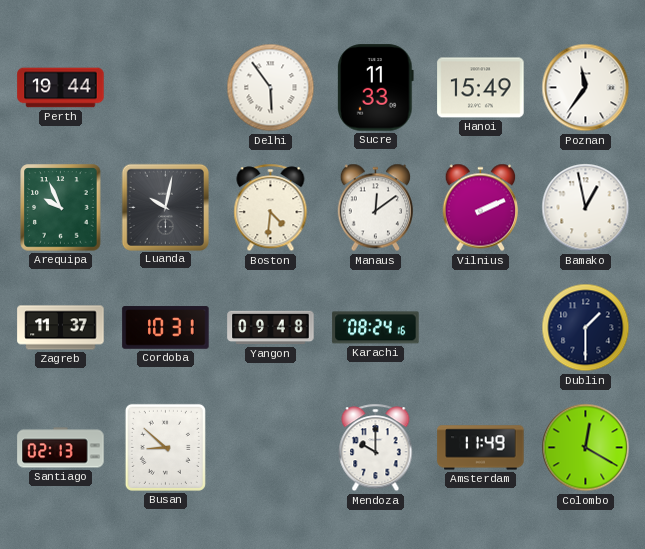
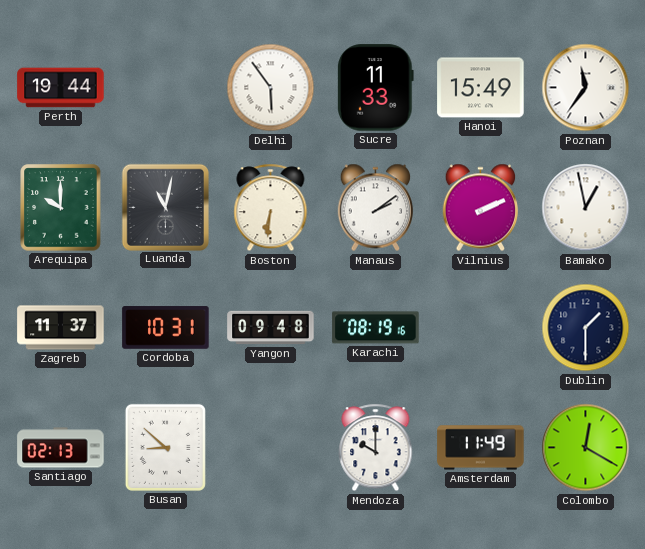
Arequipa: 9:56 -> 10:00
Luanda: 10:02 -> 11:02
Boston: 4:31 -> 6:31
Manaus: 12:09 -> 2:09
Karachi: 08:24 -> 08:19
